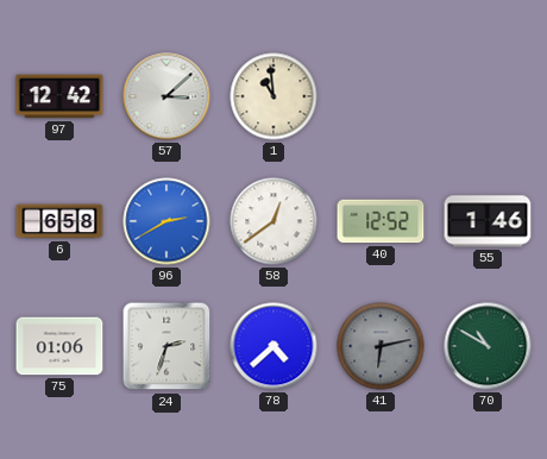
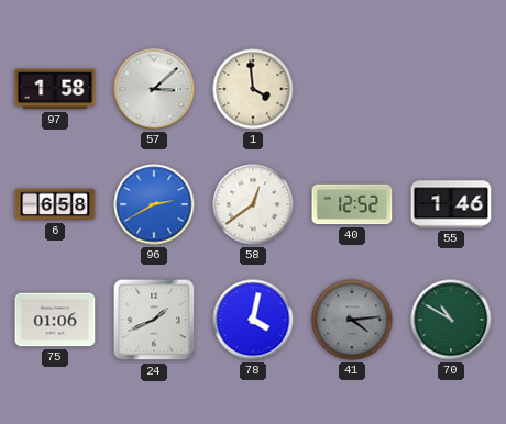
97: 12:42 -> 1:58
1: 10:59 -> 3:59
24: 2:33 -> 1:41
78: 4:38 -> 4:02
41: 6:13 -> 4:14
